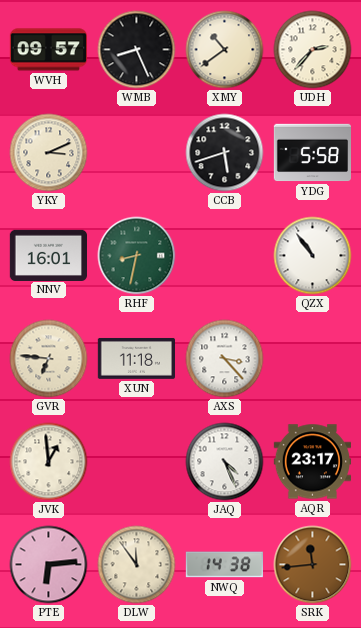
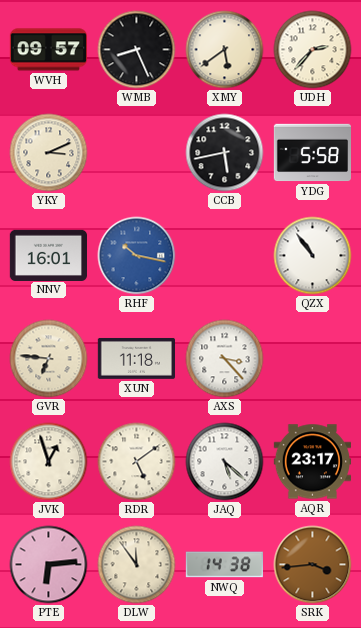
XMY: 10:39 -> 5:39
CCB: 5:42 -> 5:43
RHF: 8:32 -> 10:17
RHF dial: green -> blue
JVK: 12:59 -> 12:57
RDR: none -> 5:09
JAQ: 4:26 -> 5:22
SRK: 11:44 -> 3:44
